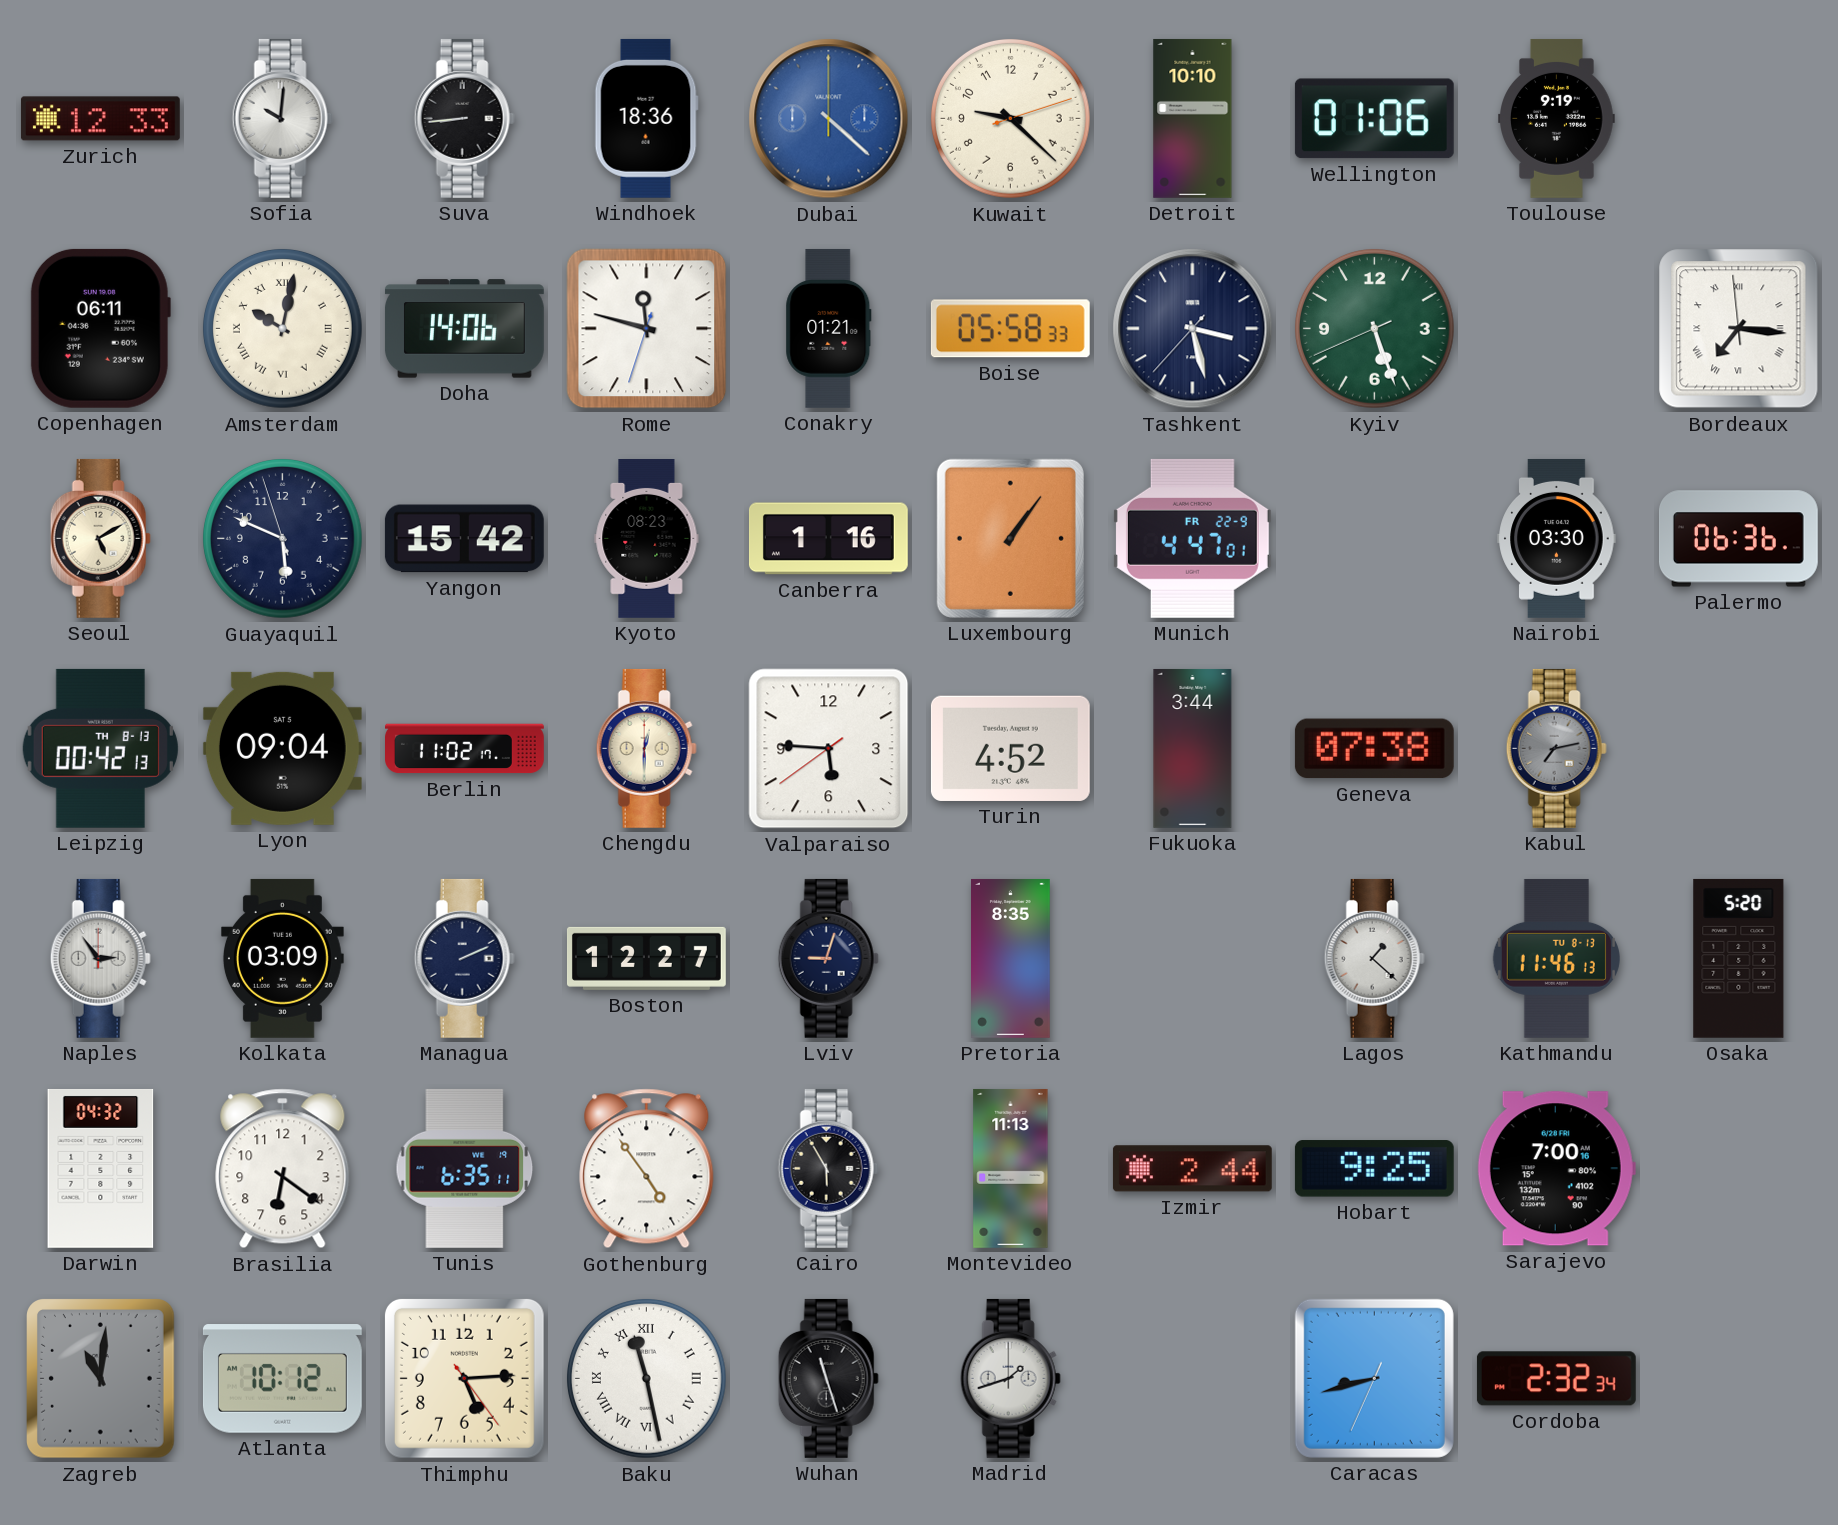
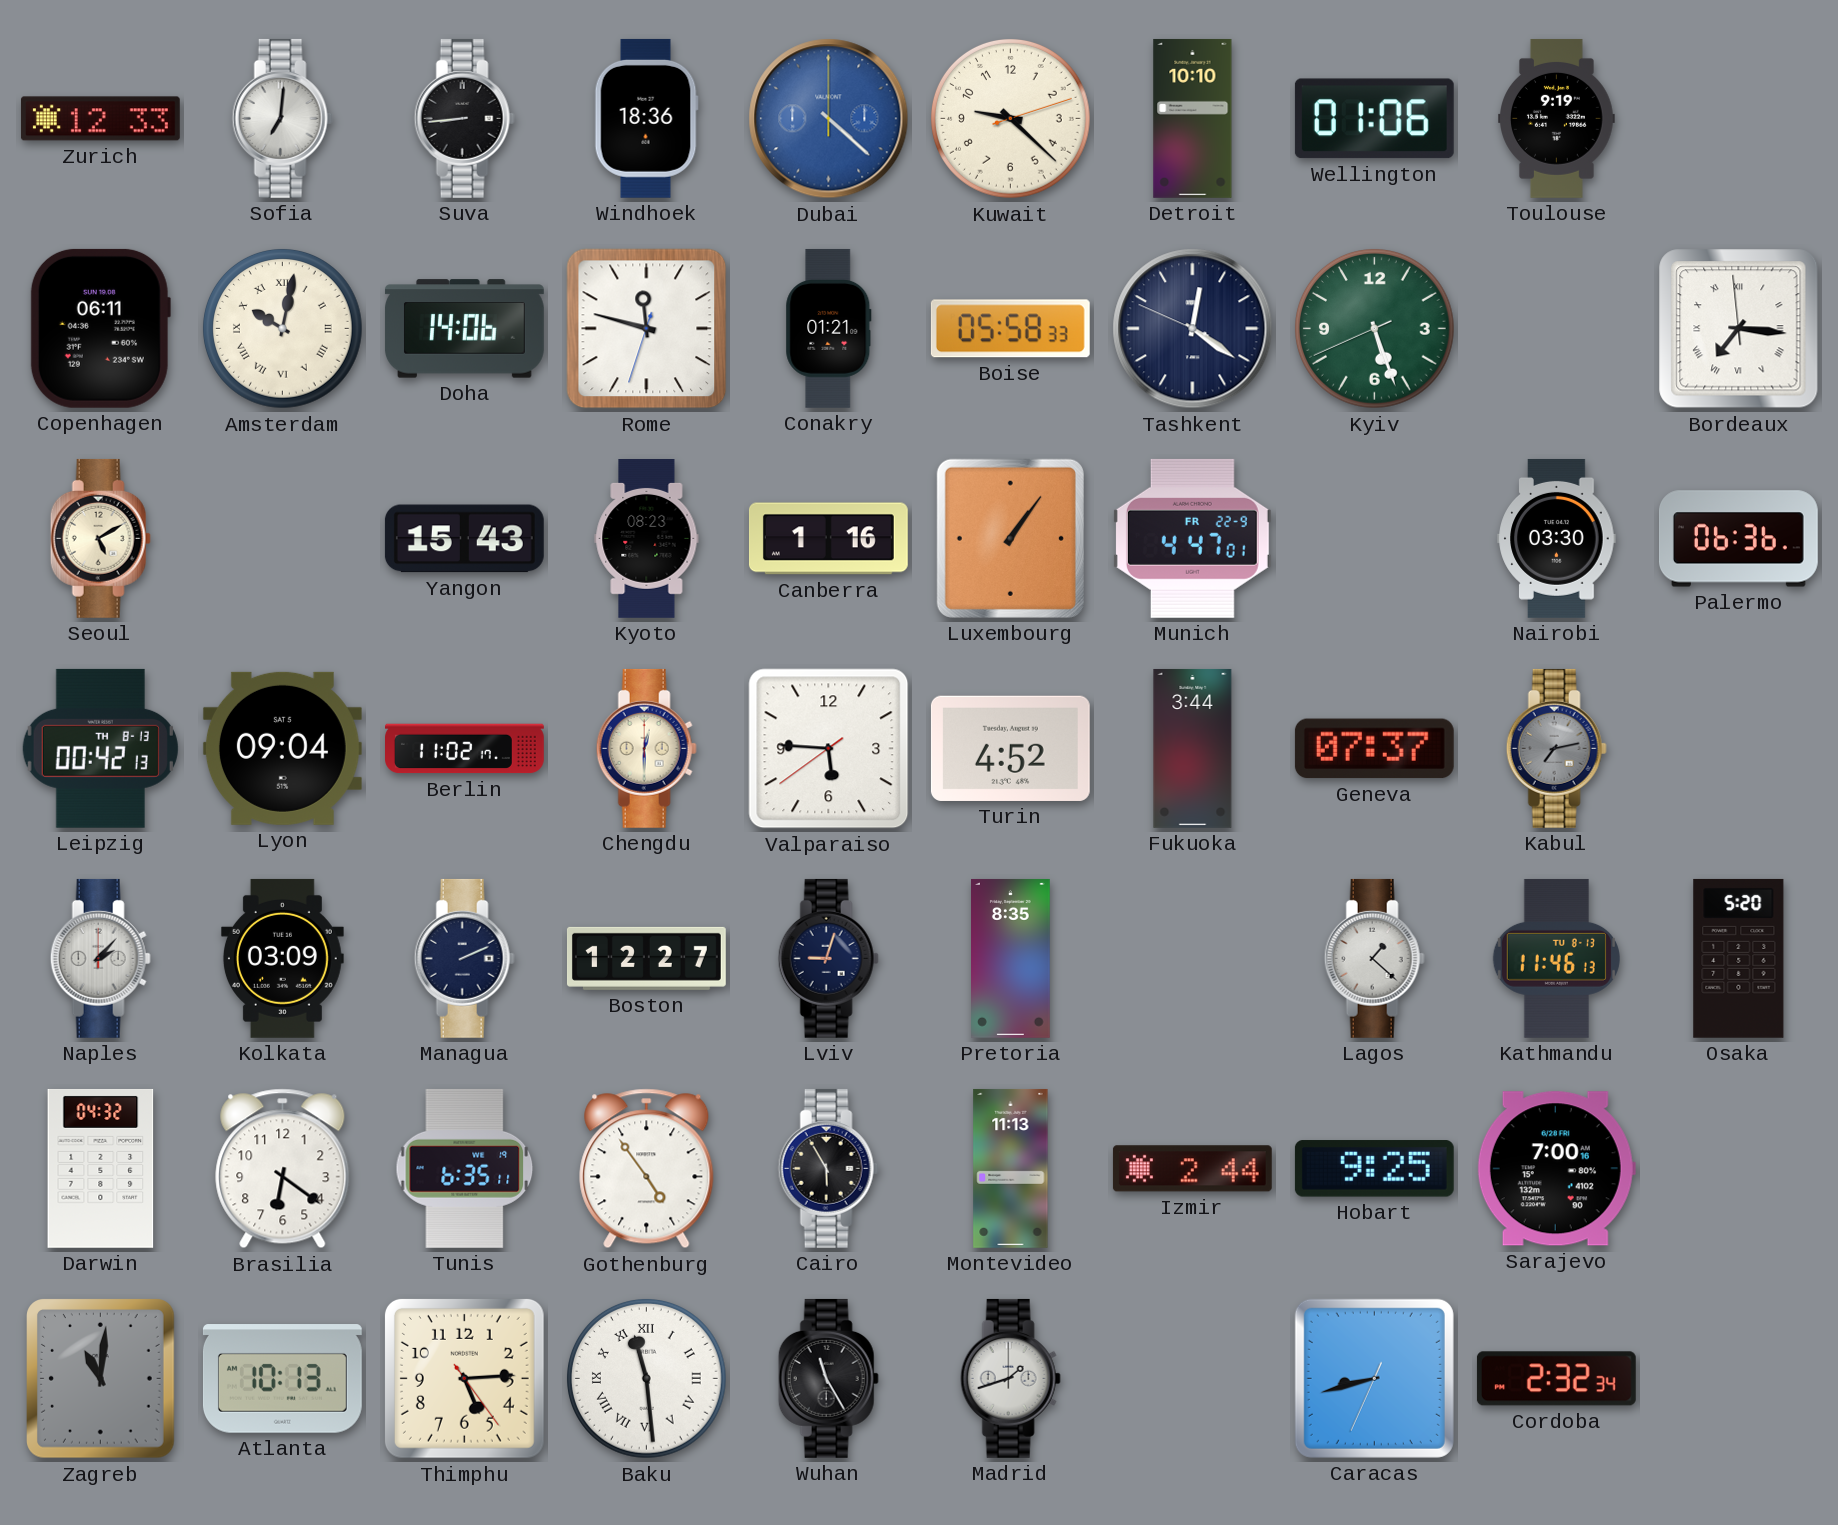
Sofia: 10:01 -> 7:01
Tashkent: 3:27 -> 12:20
Guayaquil: 5:48 -> none
Yangon: 15:42 -> 15:43
Geneva: 07:38 -> 07:37
Naples: 2:54 -> 2:07
Atlanta: 10:12 -> 10:13
Baku: 11:28 -> 11:29
Wuhan: 11:27 -> 11:25
